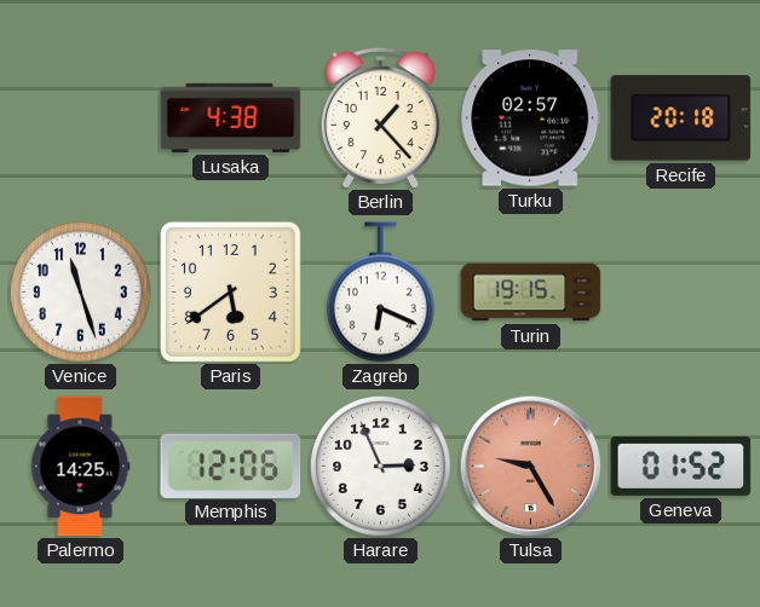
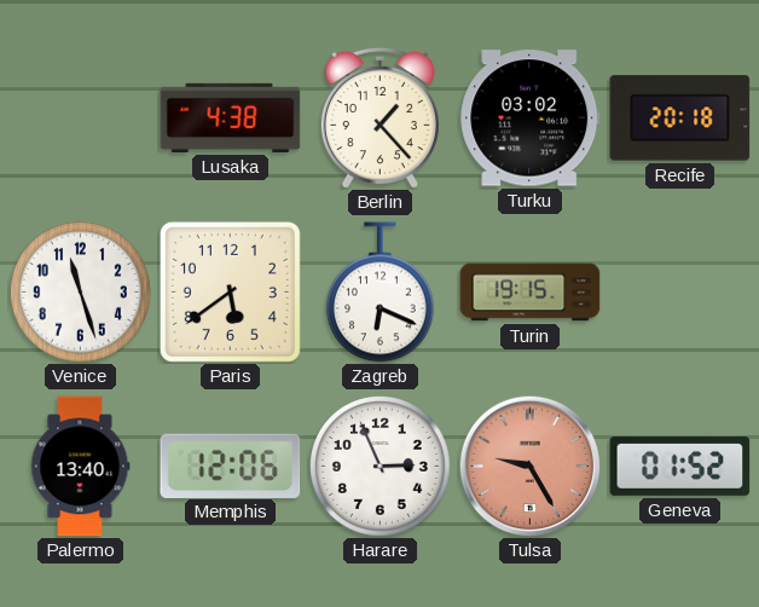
Turku: 02:57 -> 03:02
Palermo: 14:25 -> 13:40
